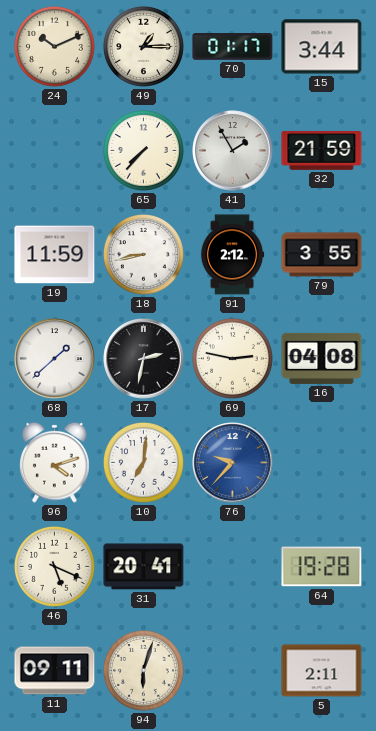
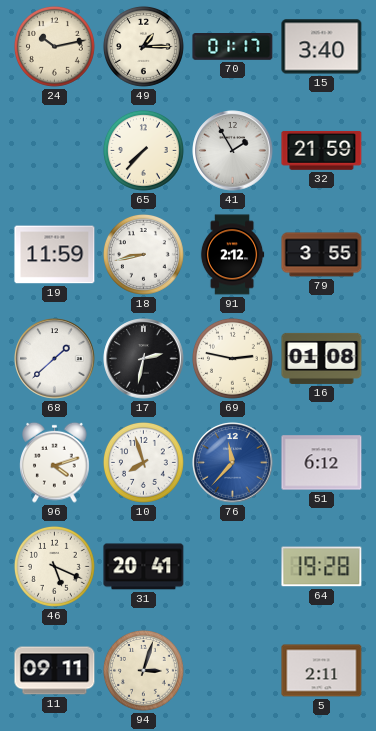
24: 10:11 -> 10:13
15: 3:44 -> 3:40
16: 04:08 -> 01:08
10: 7:01 -> 7:57
76: 9:37 -> 11:37
51: none -> 6:12
94: 6:03 -> 3:03
